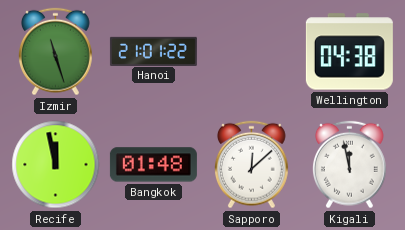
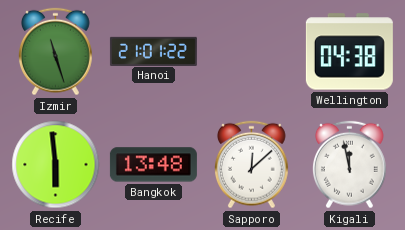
Recife: 11:58 -> 5:59
Bangkok: 01:48 -> 13:48
